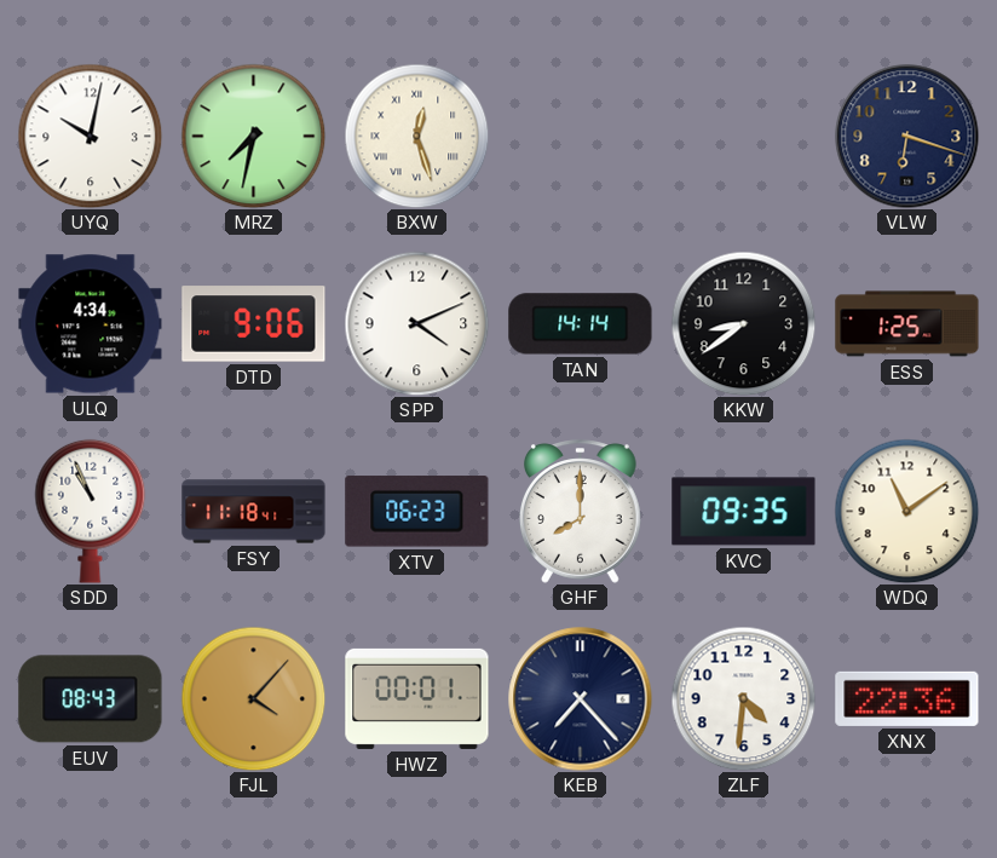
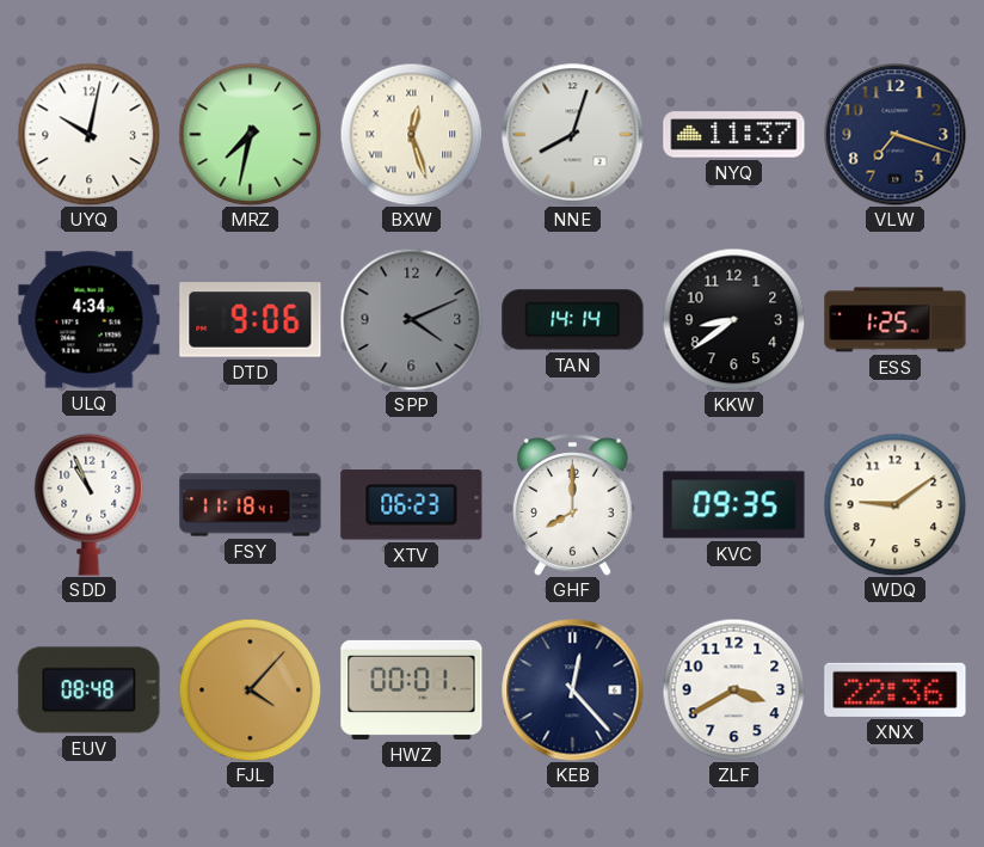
NNE: none -> 8:03
NYQ: none -> 11:37
VLW: 6:18 -> 7:18
SPP dial: white -> grey
WDQ: 11:09 -> 9:09
EUV: 08:43 -> 08:48
KEB: 7:23 -> 12:23
ZLF: 4:31 -> 3:40
